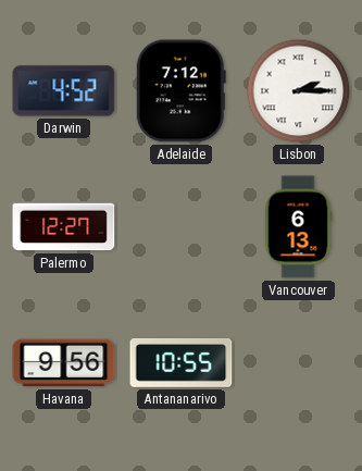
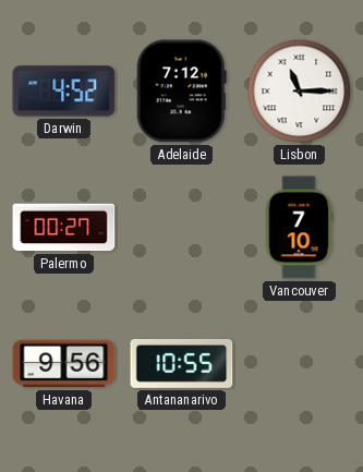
Lisbon: 2:15 -> 11:15
Palermo: 12:27 -> 00:27
Vancouver: 6:13 -> 7:10
